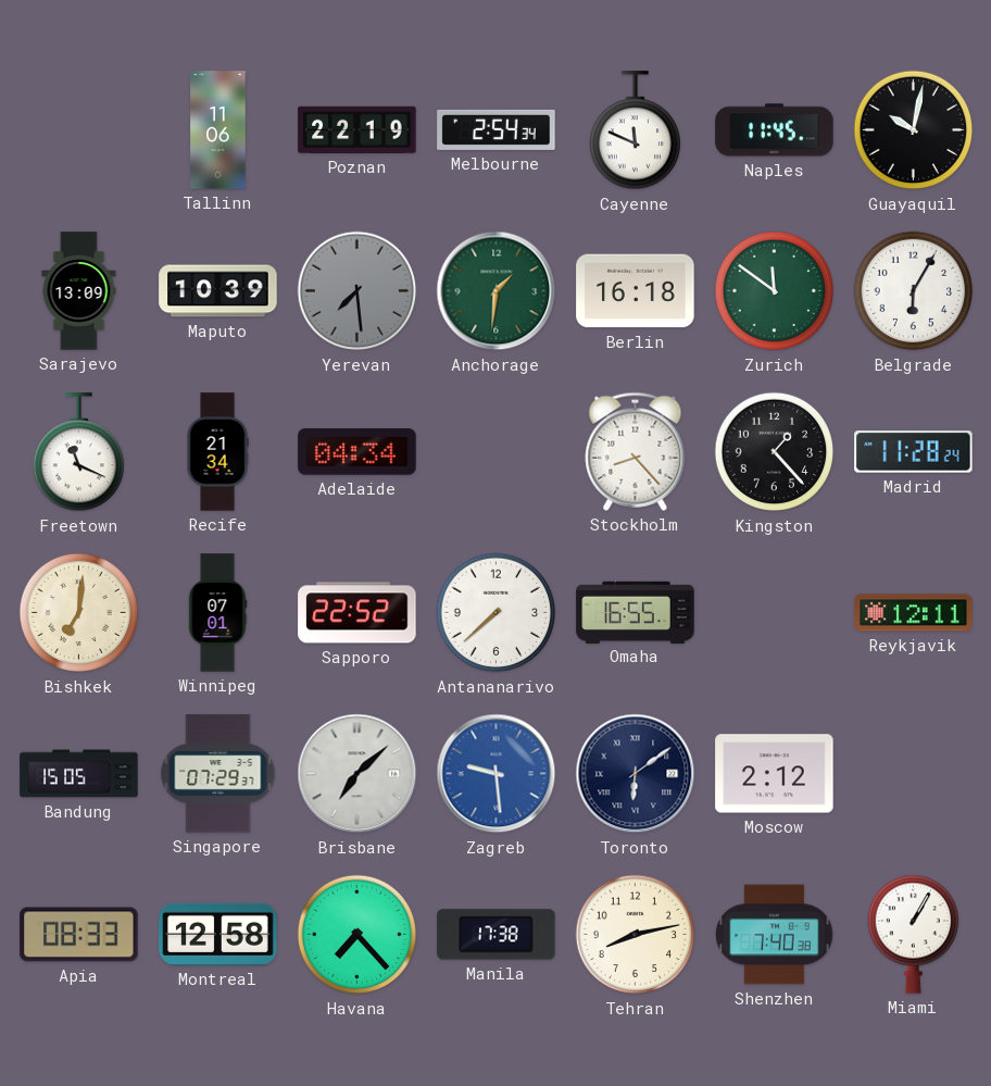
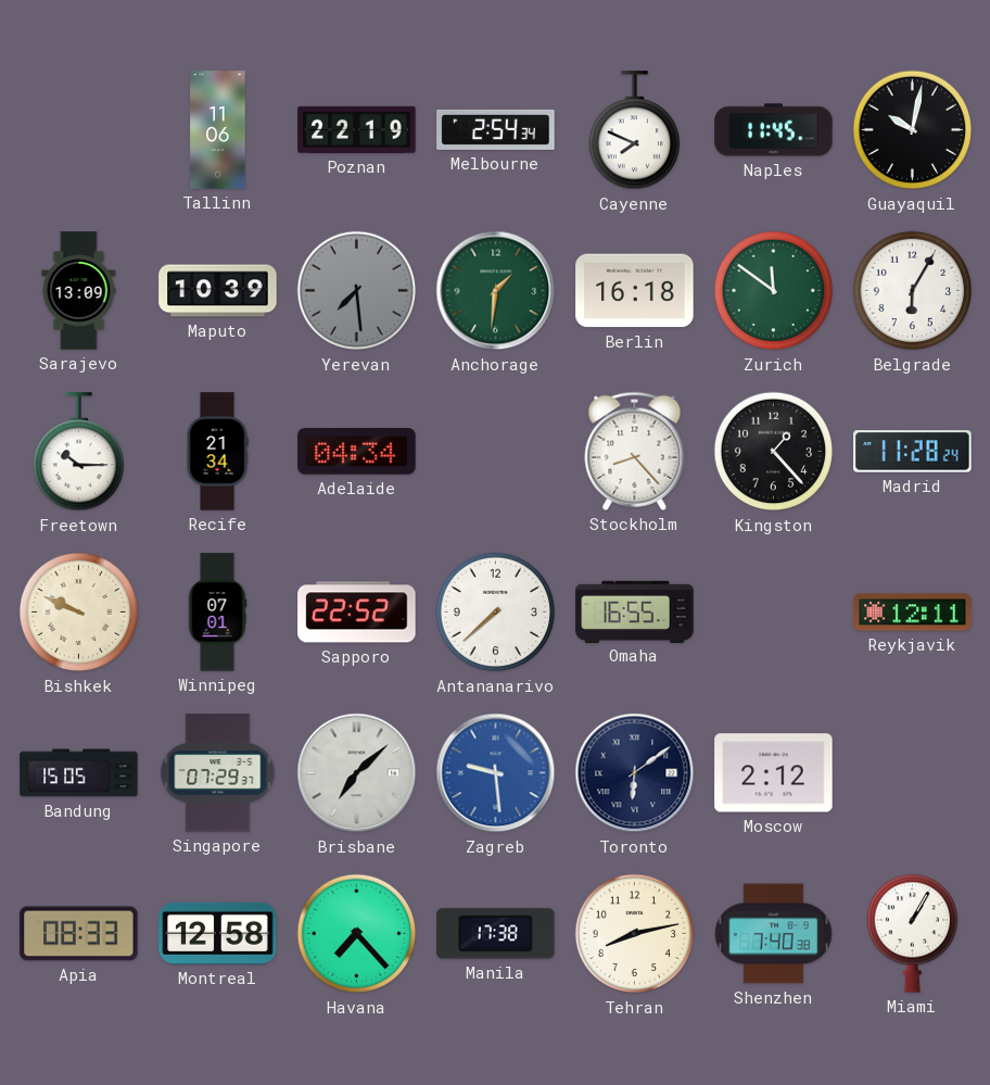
Cayenne: 11:49 -> 7:49
Freetown: 11:19 -> 10:15
Bishkek: 7:01 -> 9:49
